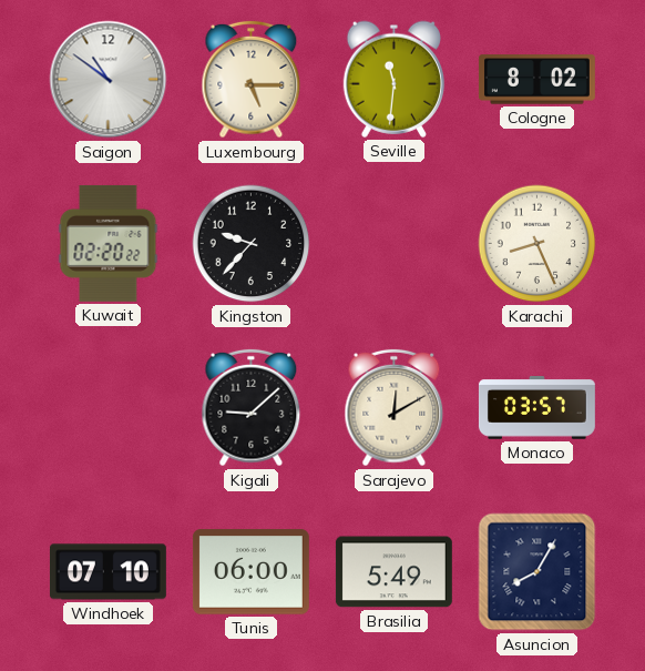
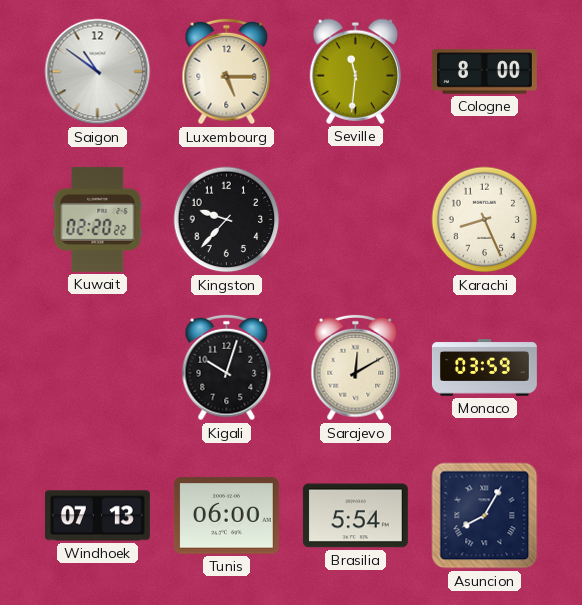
Cologne: 8:02 -> 8:00
Kigali: 9:08 -> 10:03
Monaco: 03:57 -> 03:59
Windhoek: 07:10 -> 07:13
Brasilia: 5:49 -> 5:54
